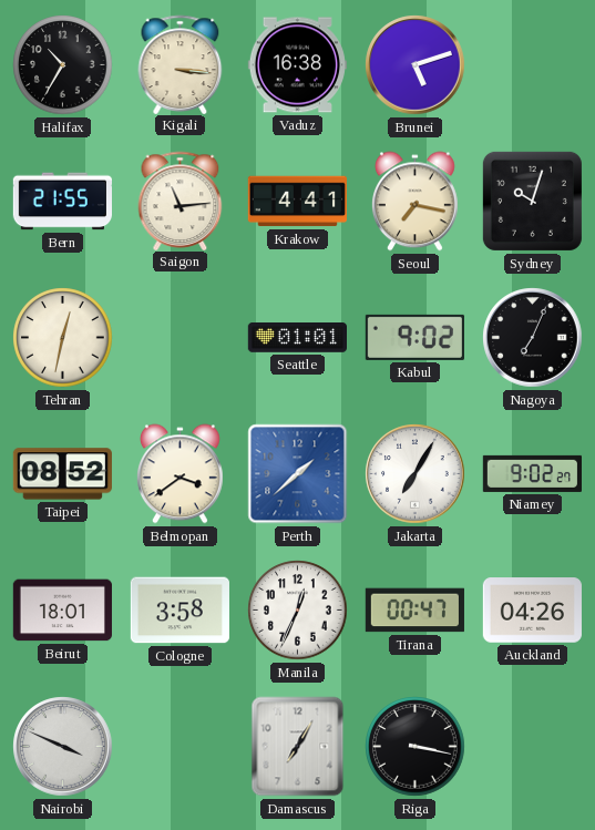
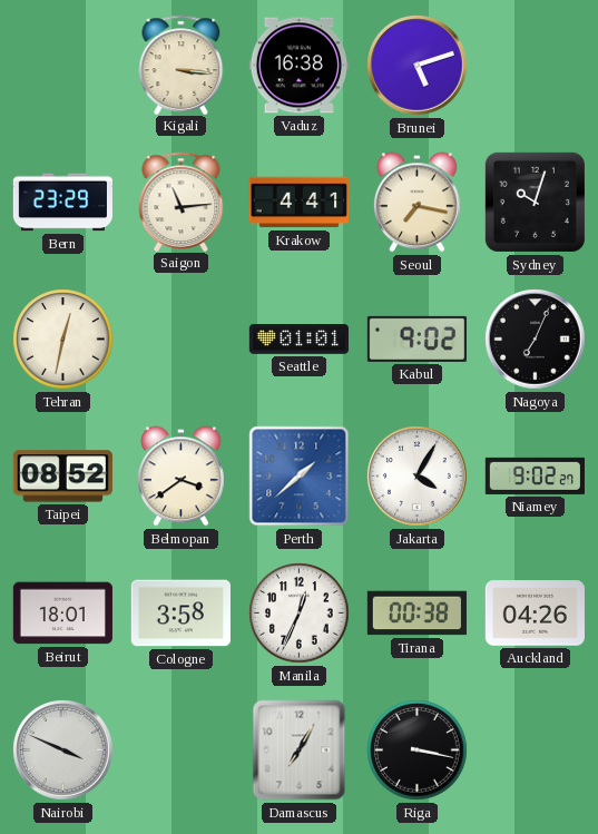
Halifax: 10:35 -> none
Bern: 21:55 -> 23:29
Jakarta: 7:05 -> 4:05
Tirana: 00:47 -> 00:38
